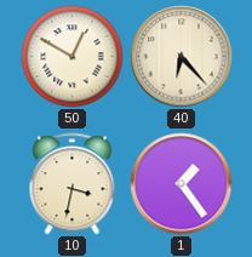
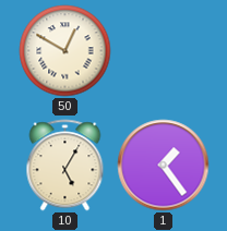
40: 6:23 -> none
10: 3:32 -> 5:05
